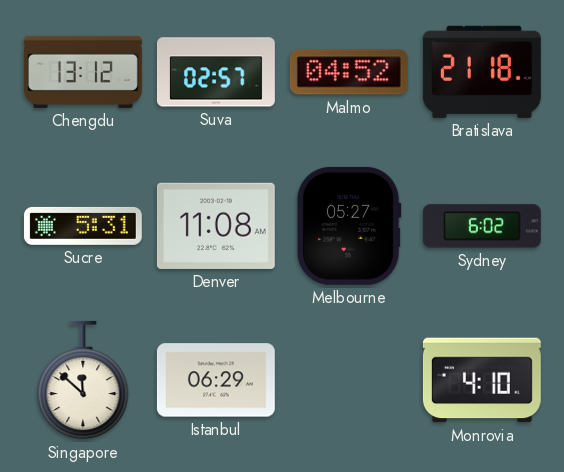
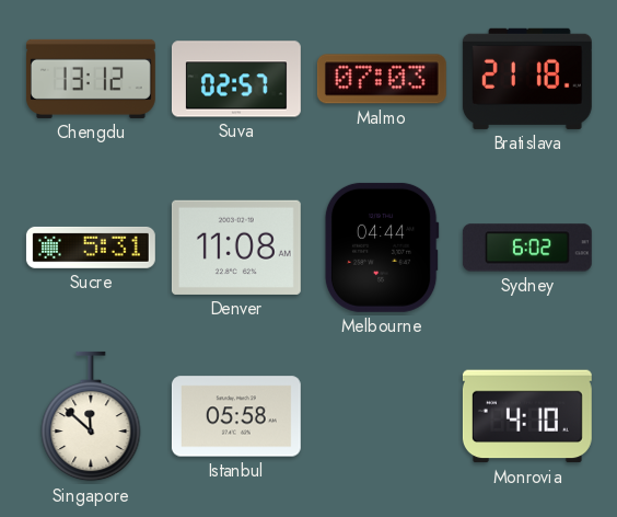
Malmo: 04:52 -> 07:03
Melbourne: 05:27 -> 04:44
Istanbul: 06:29 -> 05:58
